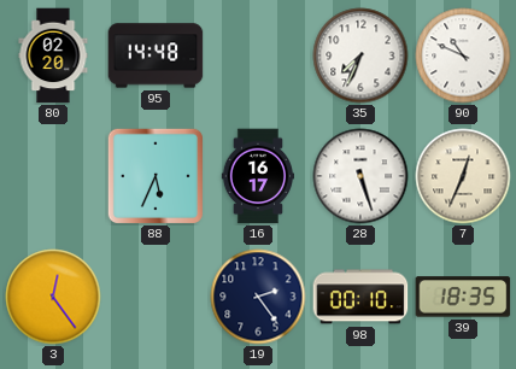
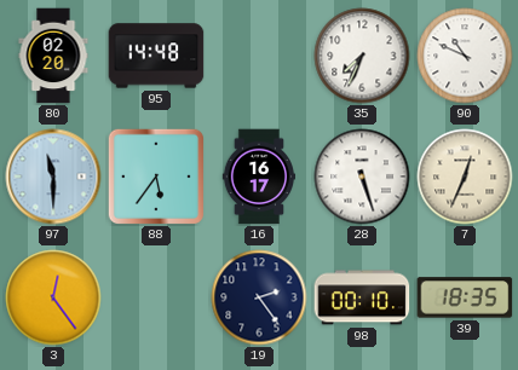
97: none -> 11:30
88: 5:34 -> 5:36
